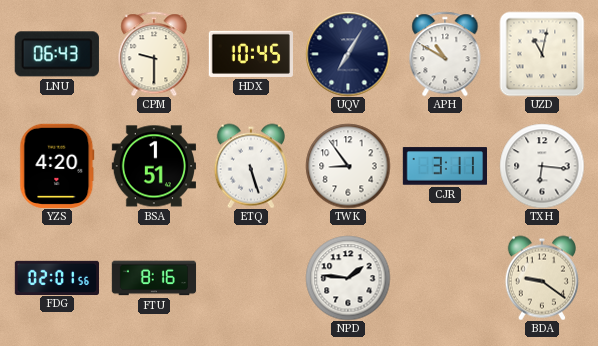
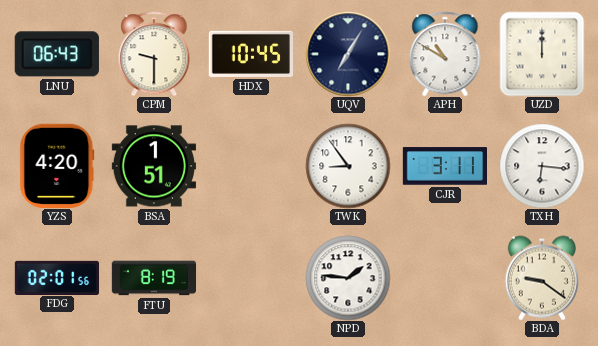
UZD: 11:02 -> 12:00
ETQ: 5:27 -> none
FTU: 8:16 -> 8:19
